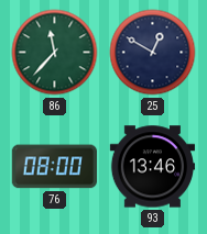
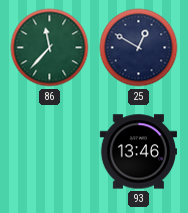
76: 08:00 -> none
